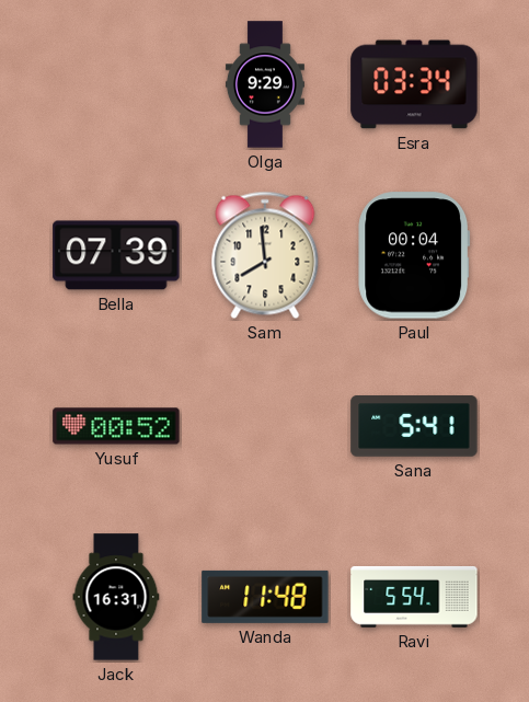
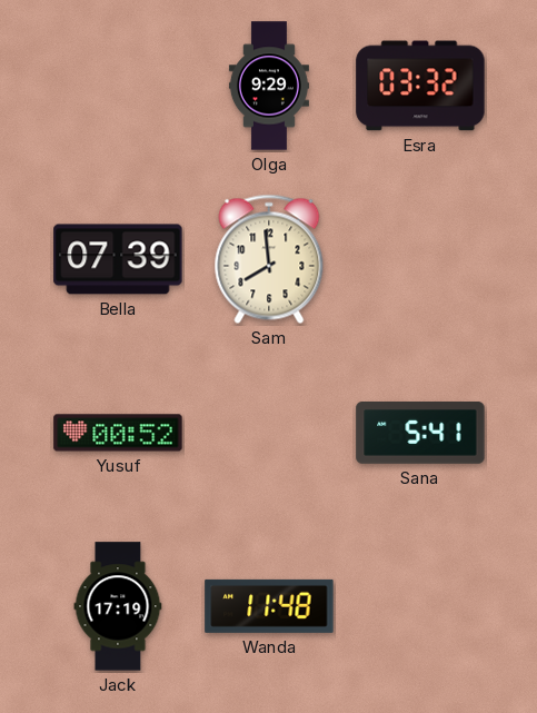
Esra: 03:34 -> 03:32
Paul: 00:04 -> none
Jack: 16:31 -> 17:19
Ravi: 5:54 -> none
